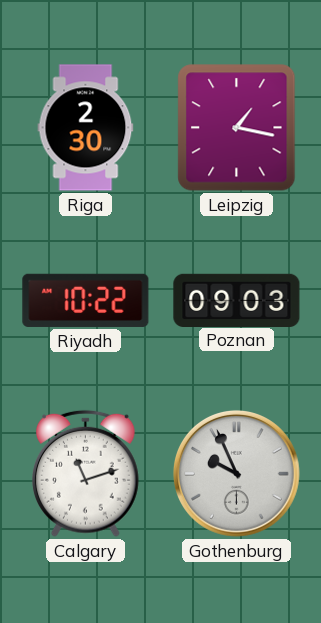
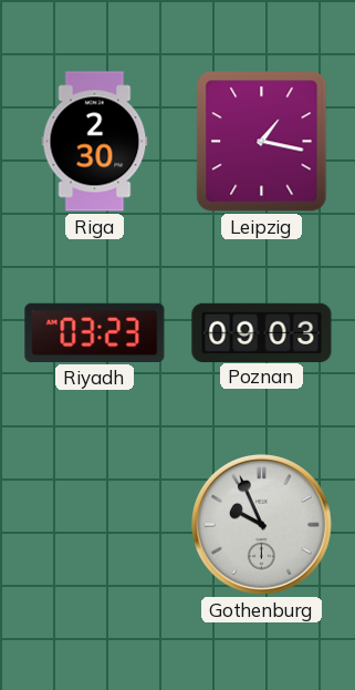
Riyadh: 10:22 -> 03:23
Calgary: 11:12 -> none
